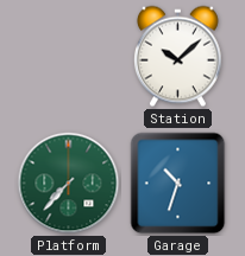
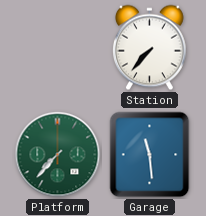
Station: 10:08 -> 7:37
Garage: 10:33 -> 11:29
